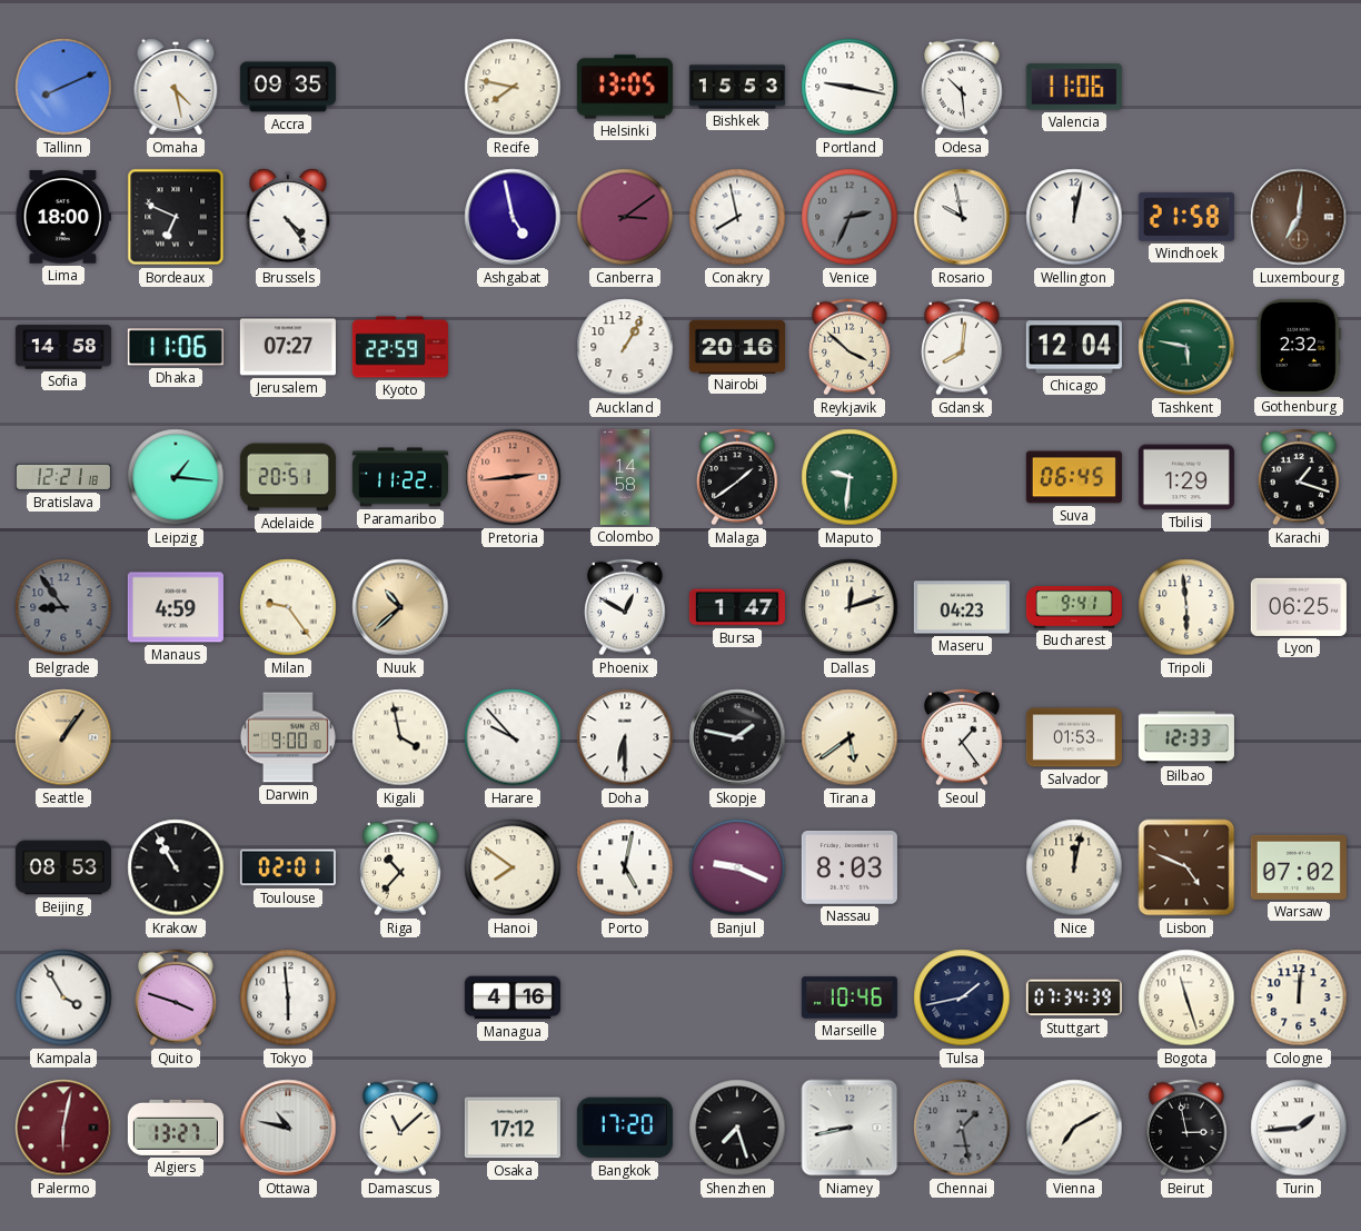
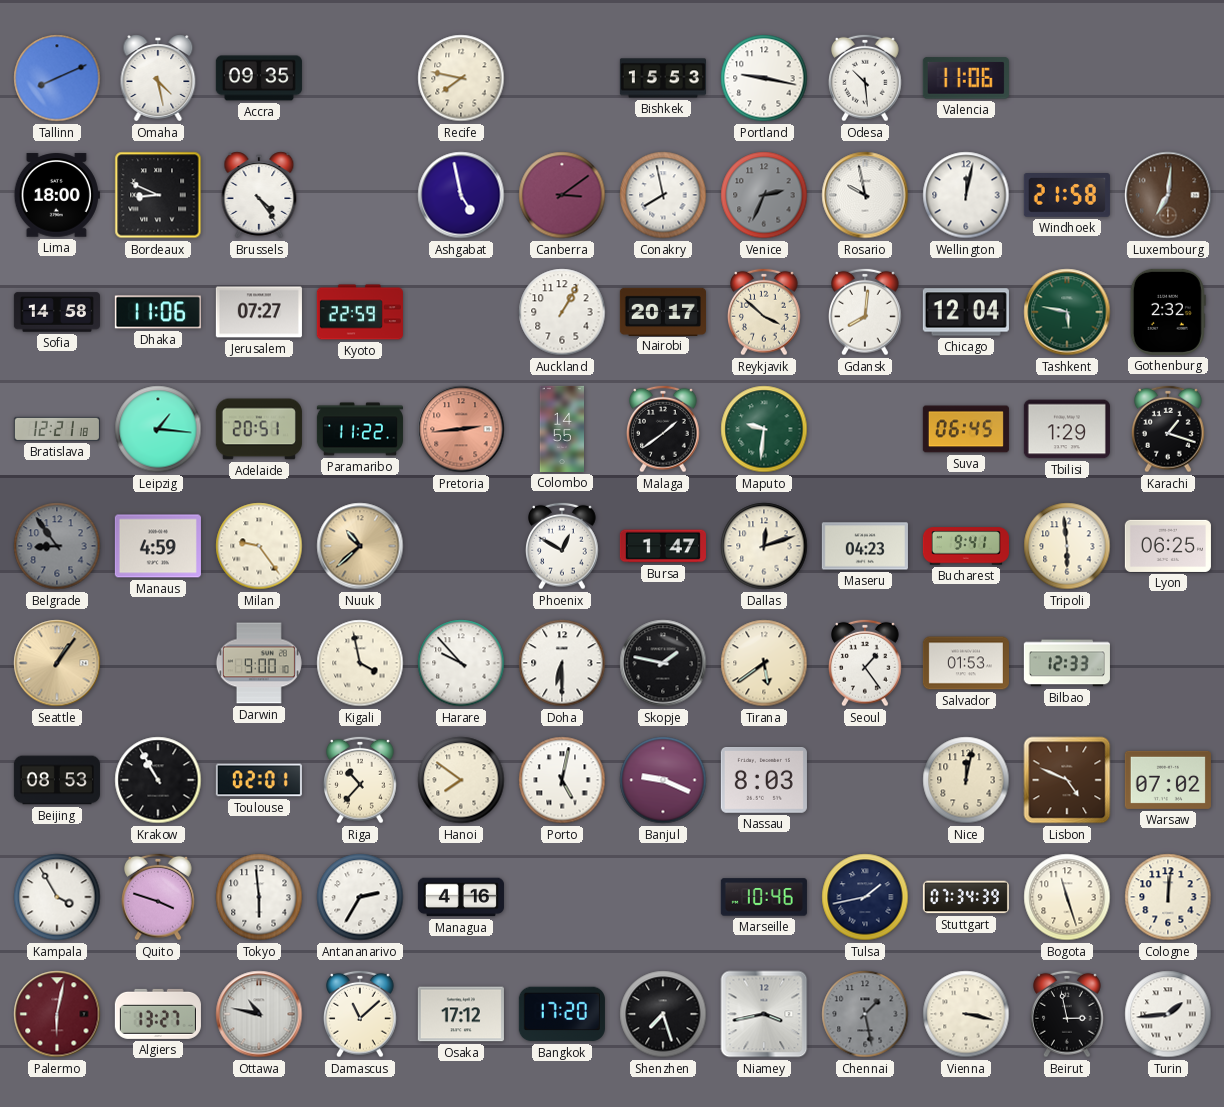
Helsinki: 13:05 -> none
Bordeaux: 6:49 -> 8:49
Nairobi: 20:16 -> 20:17
Colombo: 14:58 -> 14:55
Antananarivo: none -> 2:35
Niamey: 8:43 -> 3:43
Vienna: 7:10 -> 3:17
